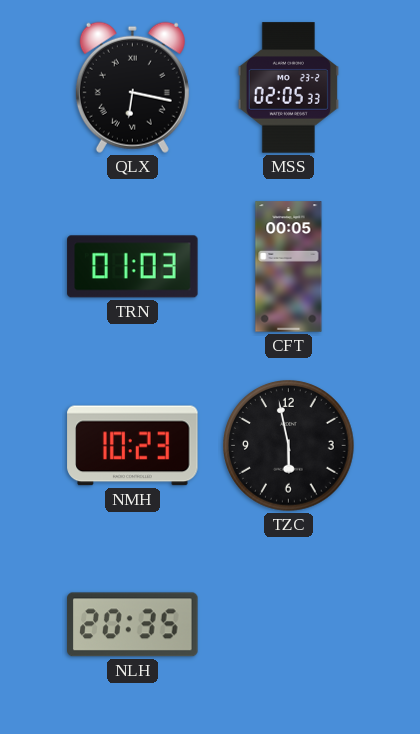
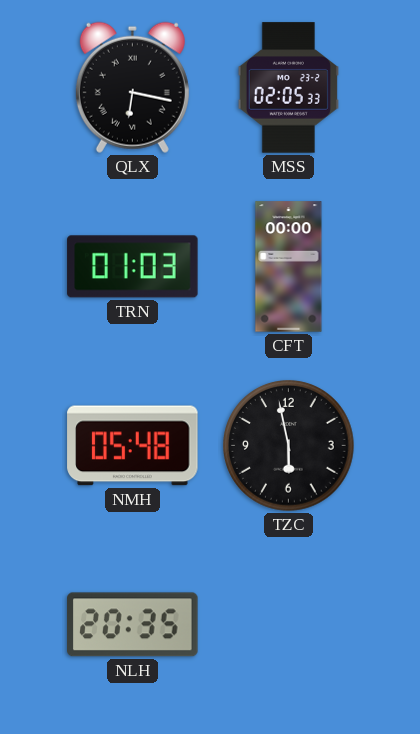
CFT: 00:05 -> 00:00
NMH: 10:23 -> 05:48
